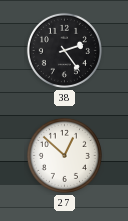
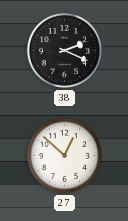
38: 2:24 -> 2:19
